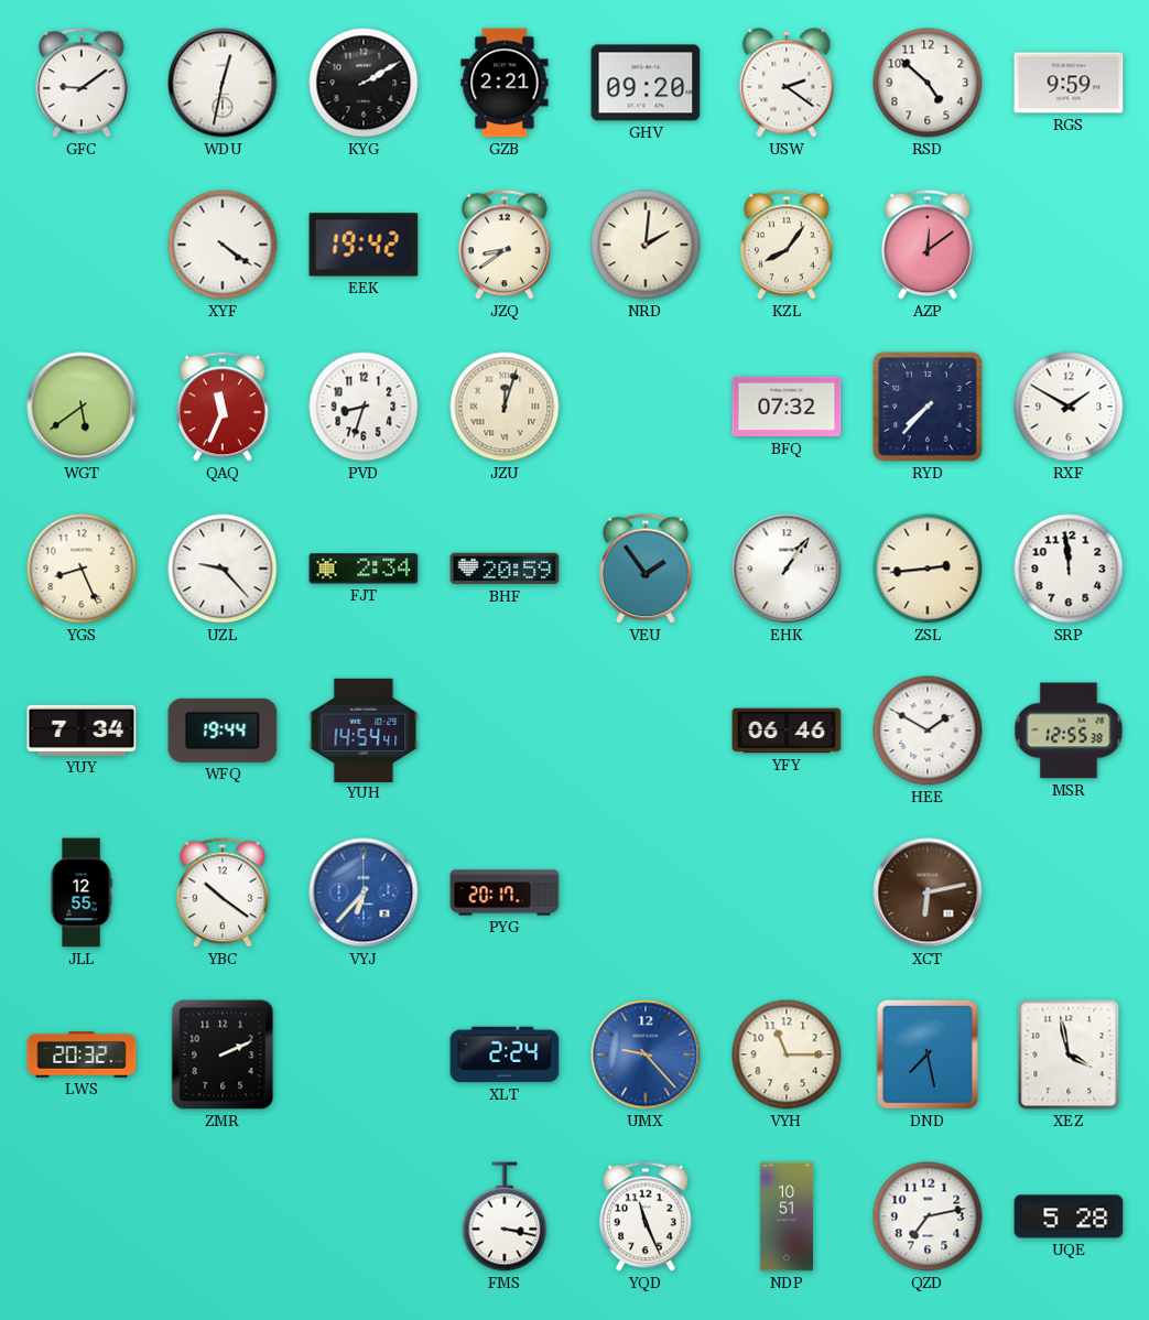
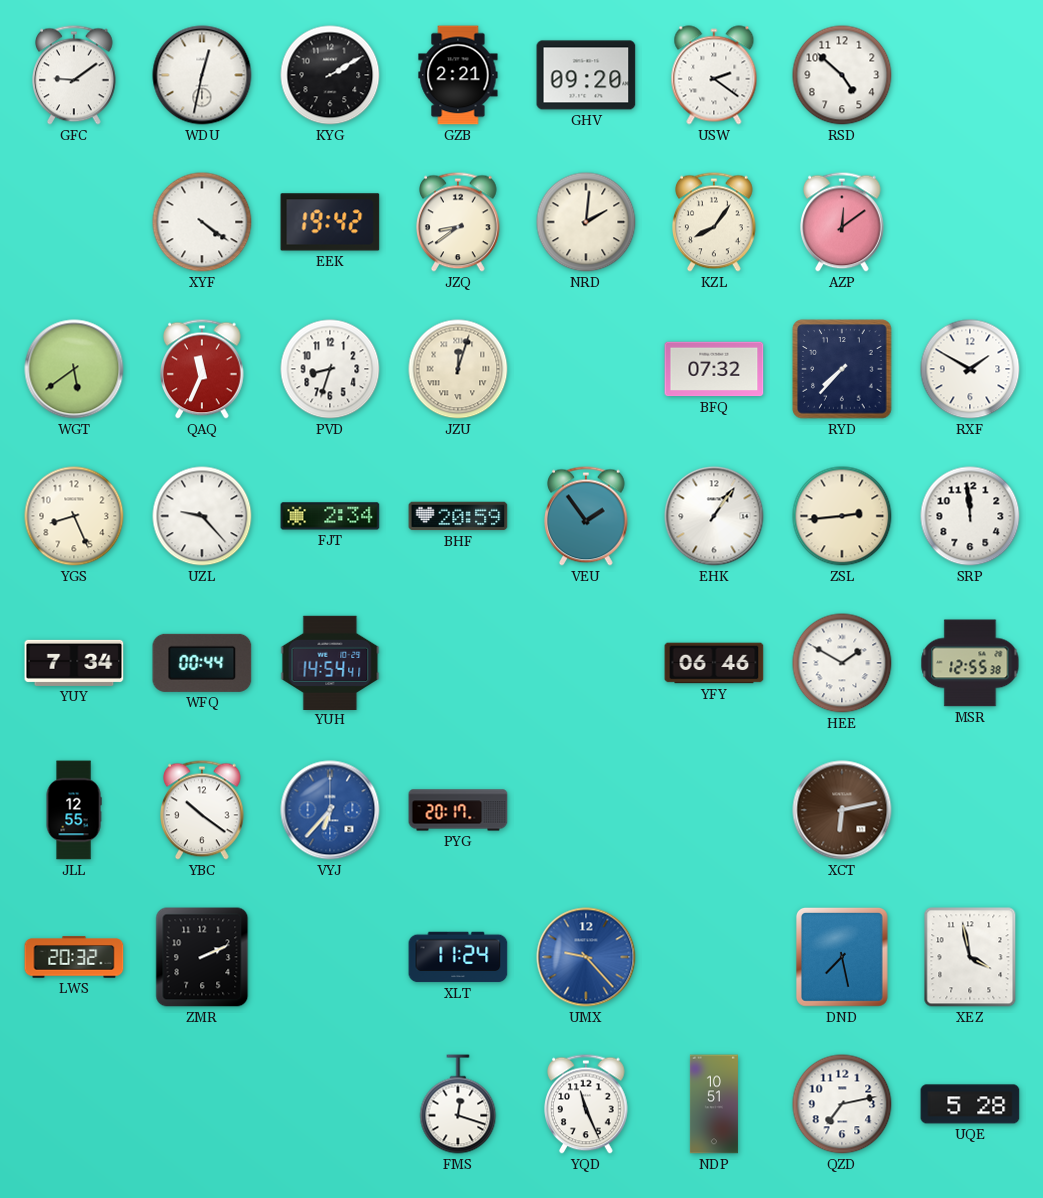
RGS: 9:59 -> none
WFQ: 19:44 -> 00:44
XLT: 2:24 -> 11:24
VYH: 11:15 -> none
FMS: 3:17 -> 12:18
